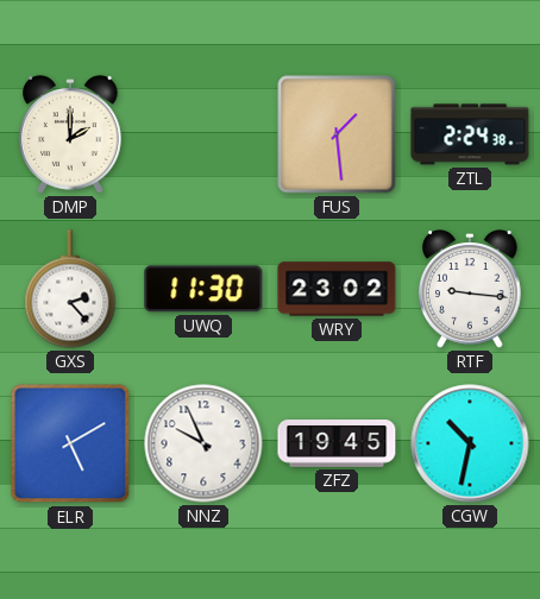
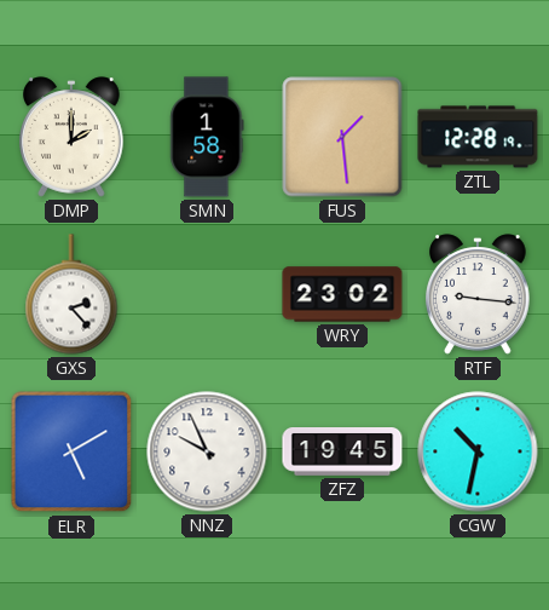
SMN: none -> 1:58
ZTL: 2:24 -> 12:28
UWQ: 11:30 -> none
